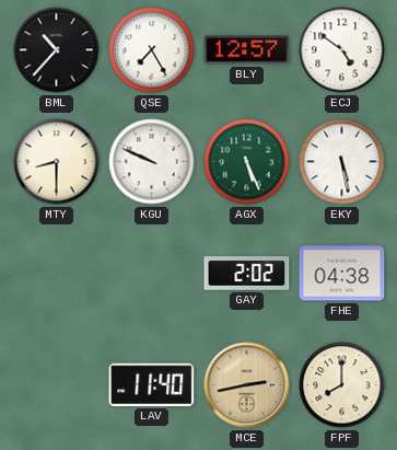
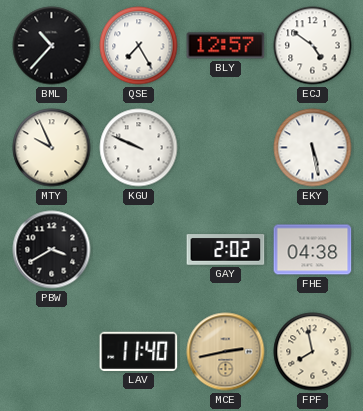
MTY: 8:30 -> 9:56
AGX: 5:26 -> none
PBW: none -> 3:40
FPF: 8:00 -> 7:58
